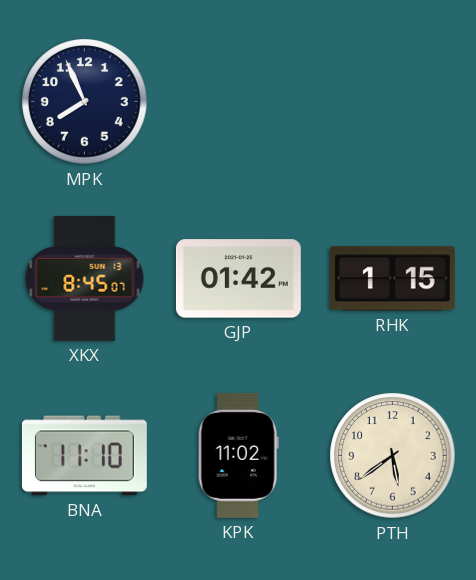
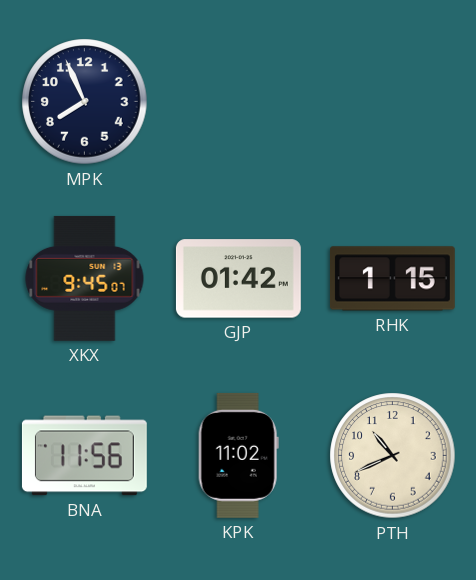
XKX: 8:45 -> 9:45
BNA: 11:10 -> 11:56
PTH: 5:39 -> 10:41
